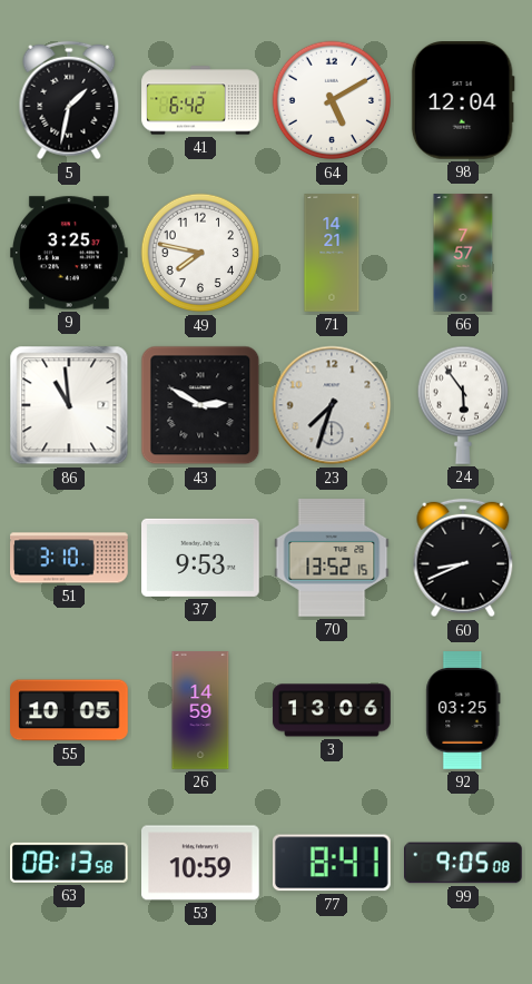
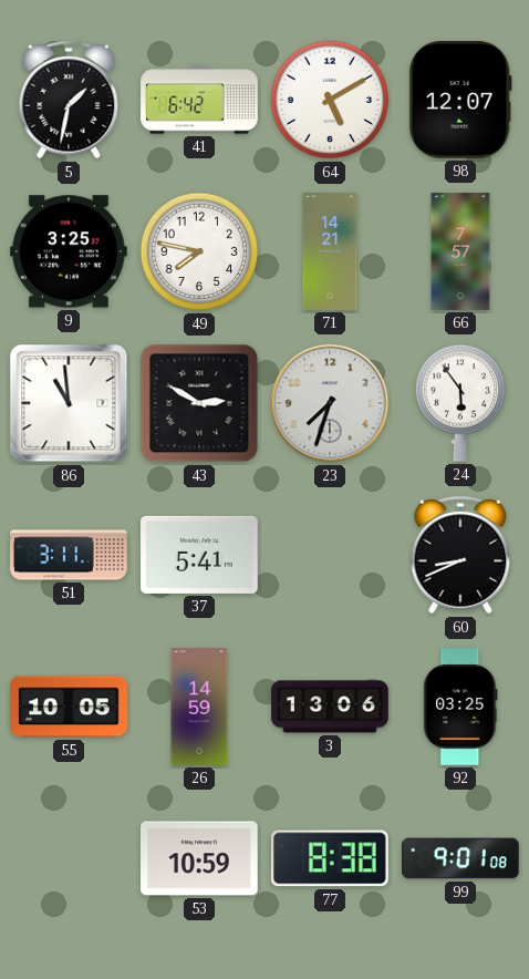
98: 12:04 -> 12:07
51: 3:10 -> 3:11
37: 9:53 -> 5:41
70: 13:52 -> none
63: 08:13 -> none
77: 8:41 -> 8:38
99: 9:05 -> 9:01
